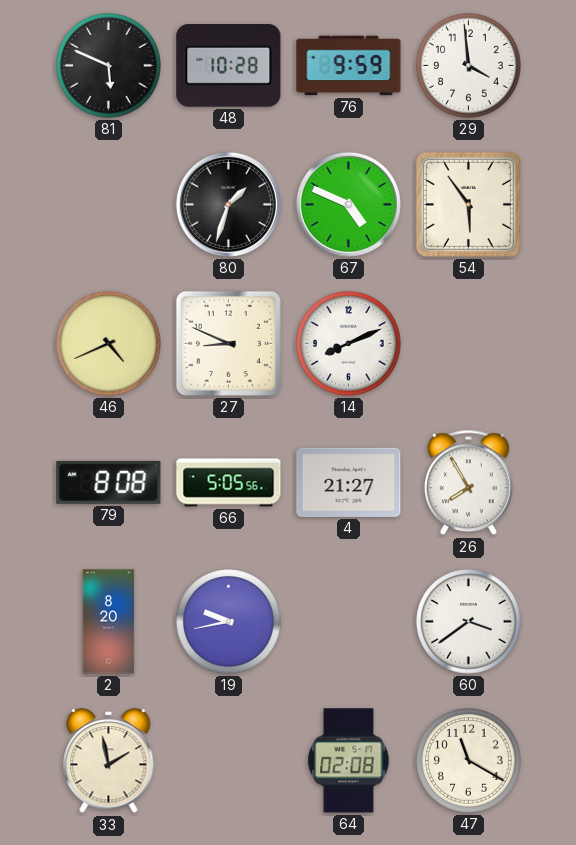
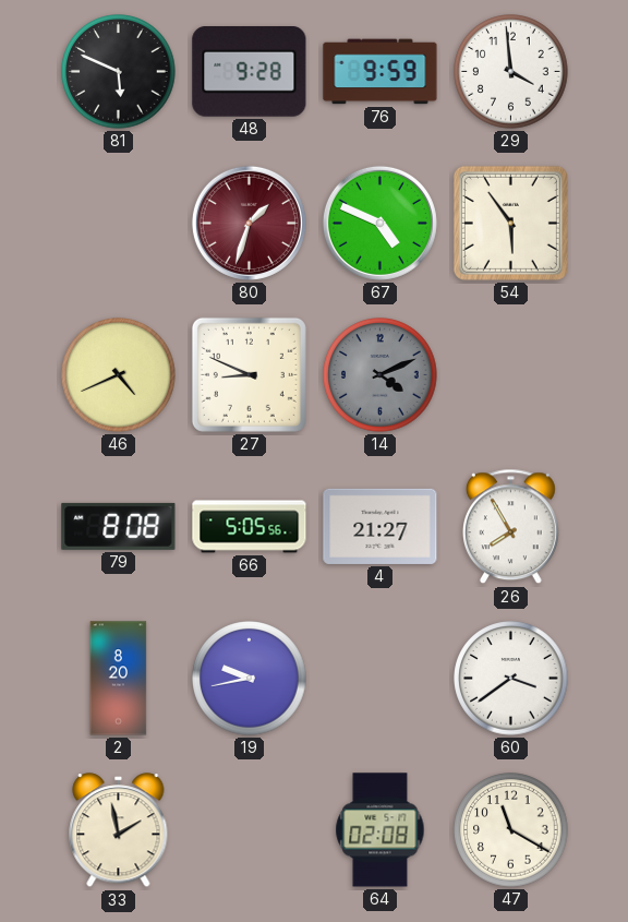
48: 10:28 -> 9:28
80 dial: black -> burgundy
14: 8:11 -> 4:11
14 dial: white -> grey
